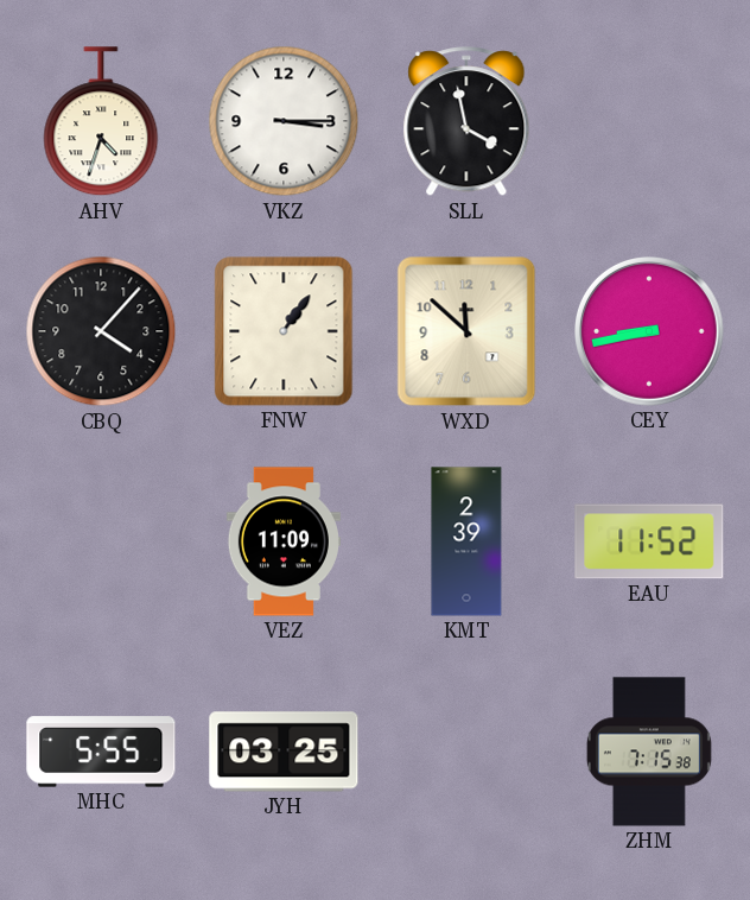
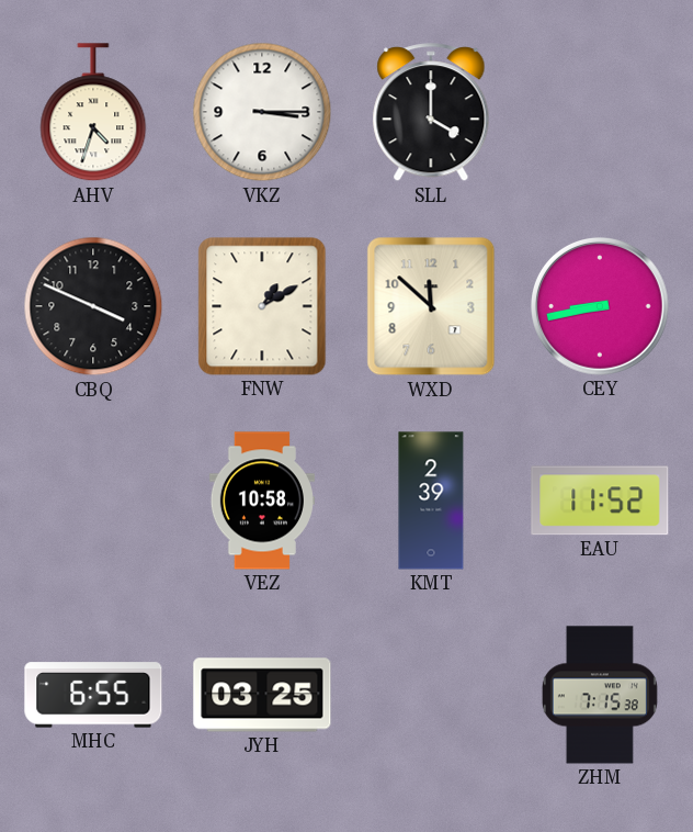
SLL: 3:58 -> 4:00
CBQ: 4:07 -> 3:49
FNW: 1:06 -> 1:10
VEZ: 11:09 -> 10:58
MHC: 5:55 -> 6:55
